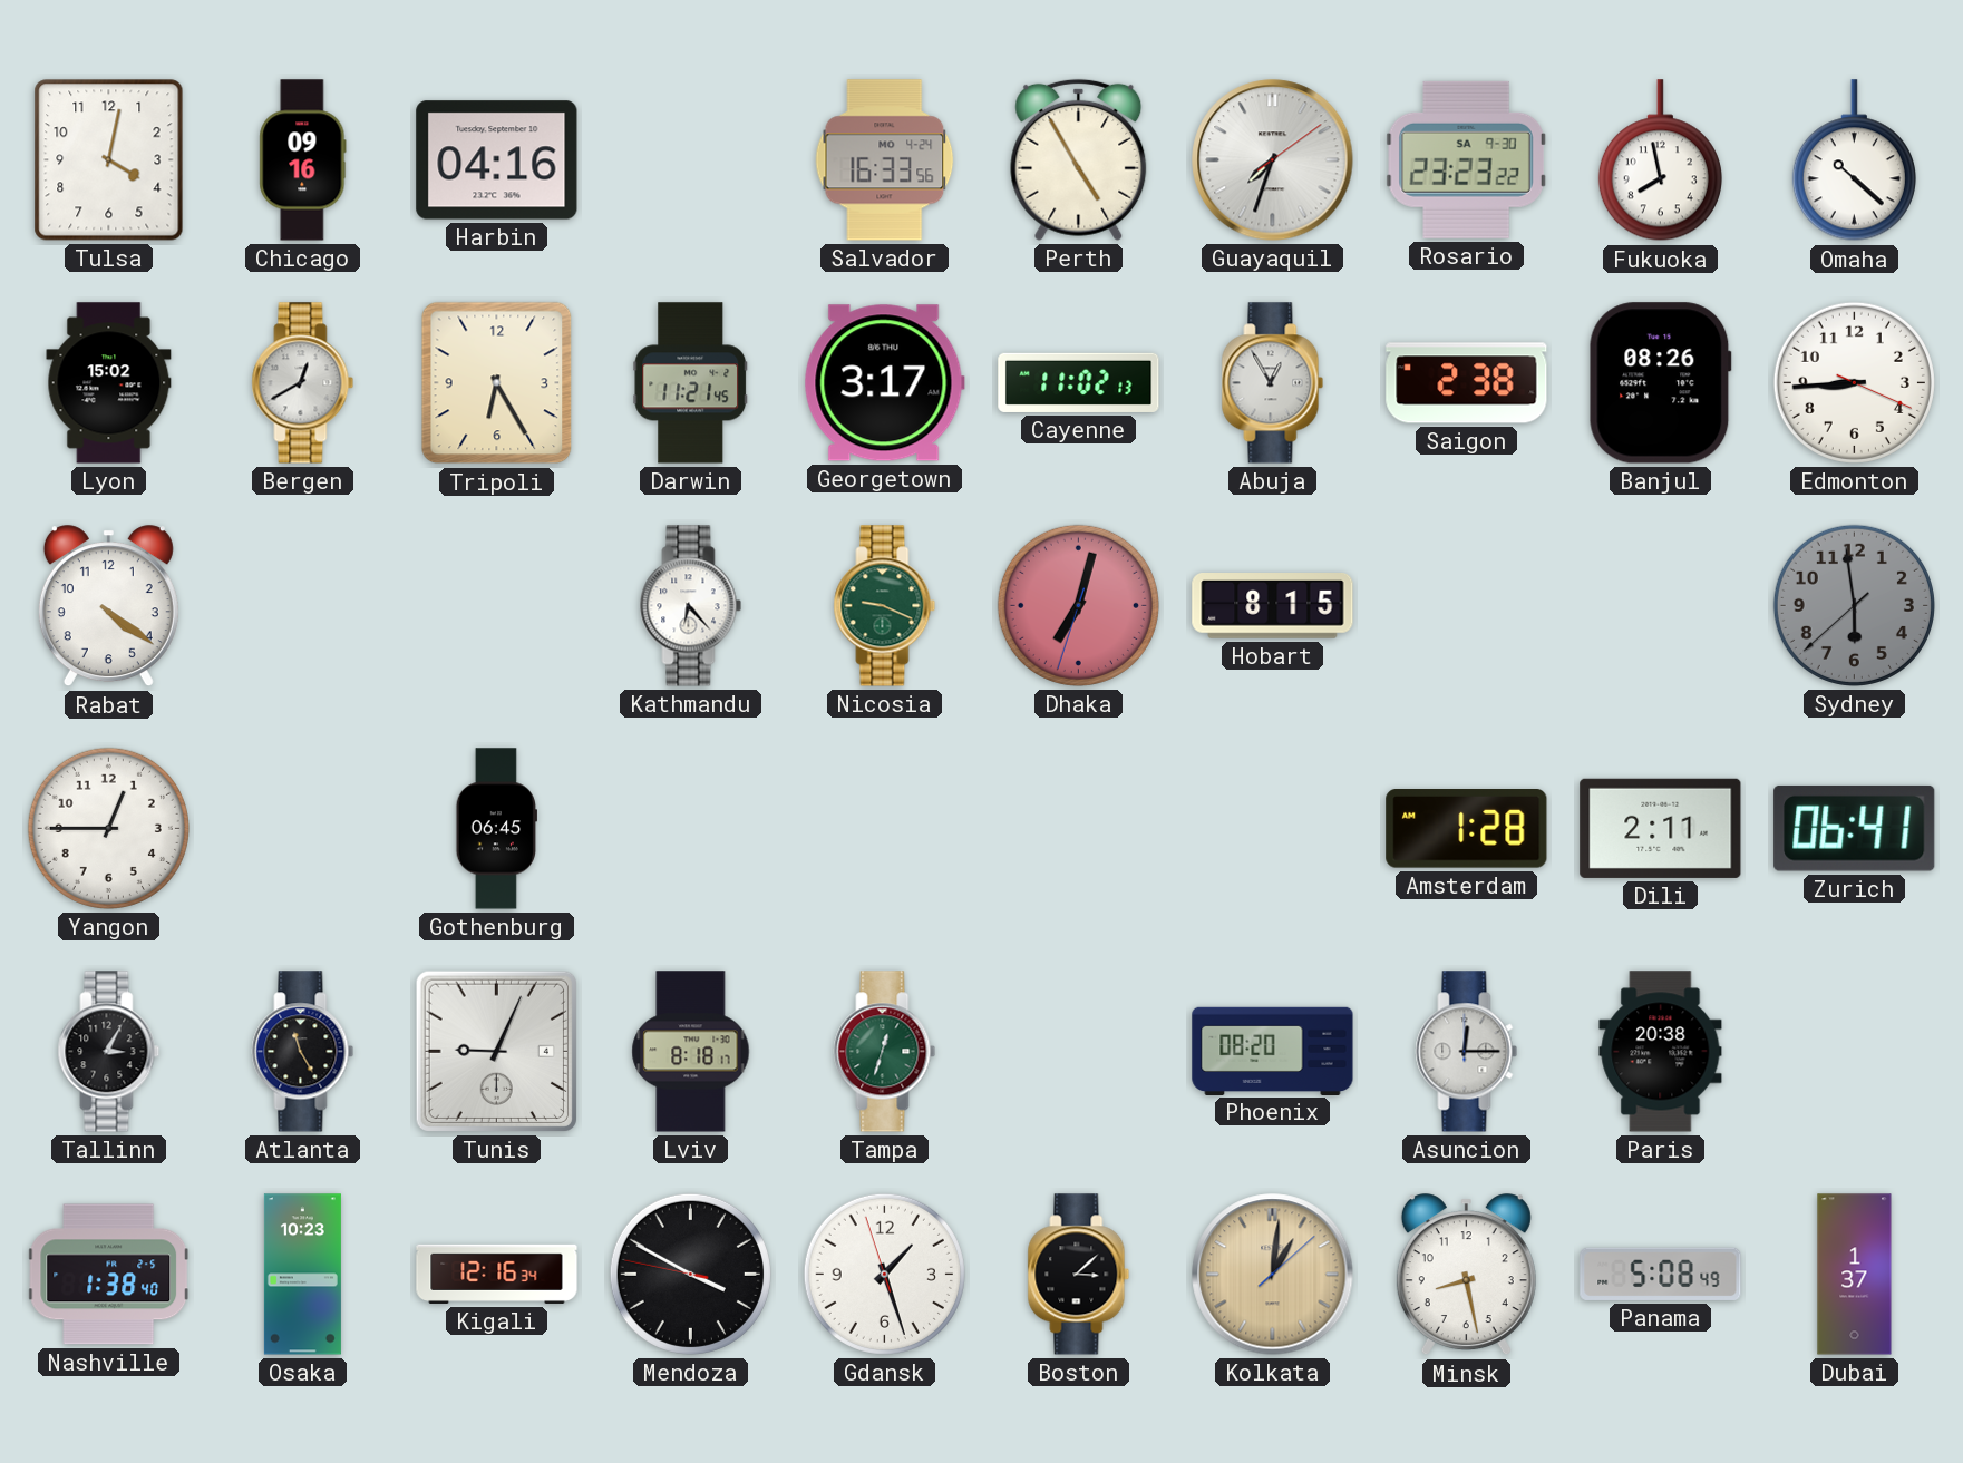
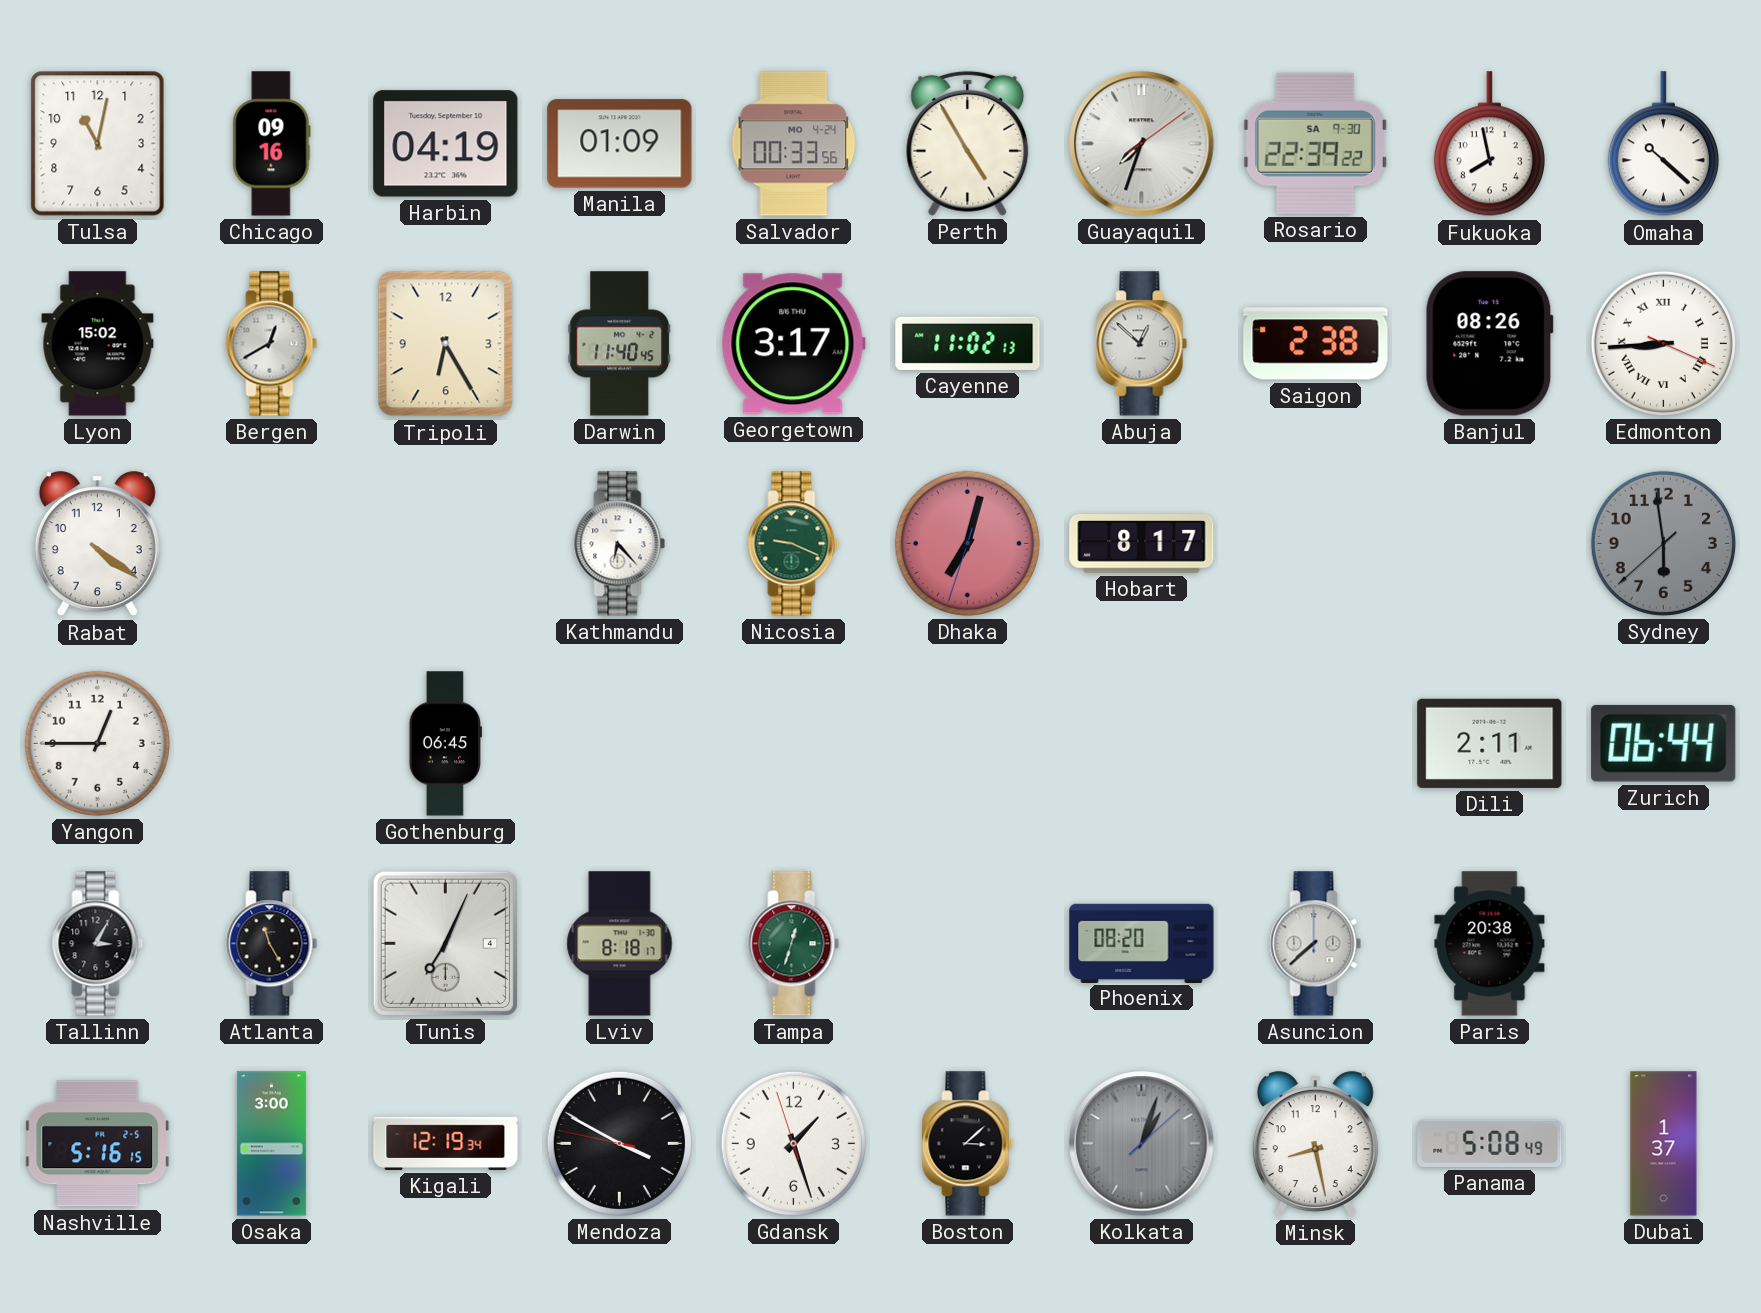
Tulsa: 4:02 -> 11:02
Harbin: 04:16 -> 04:19
Manila: none -> 01:09
Salvador: 16:33 -> 00:33
Rosario: 23:23 -> 22:39
Darwin: 11:21 -> 11:40
Abuja: 12:55 -> 12:52
Edmonton numerals: Arabic -> Roman
Hobart: 8:15 -> 8:17
Amsterdam: 1:28 -> none
Zurich: 06:41 -> 06:44
Tunis: 9:04 -> 7:04
Asuncion: 12:15 -> 7:38
Nashville: 1:38 -> 5:16
Osaka: 10:23 -> 3:00
Kigali: 12:16 -> 12:19
Kolkata: 1:01 -> 1:03
Kolkata dial: champagne -> grey
